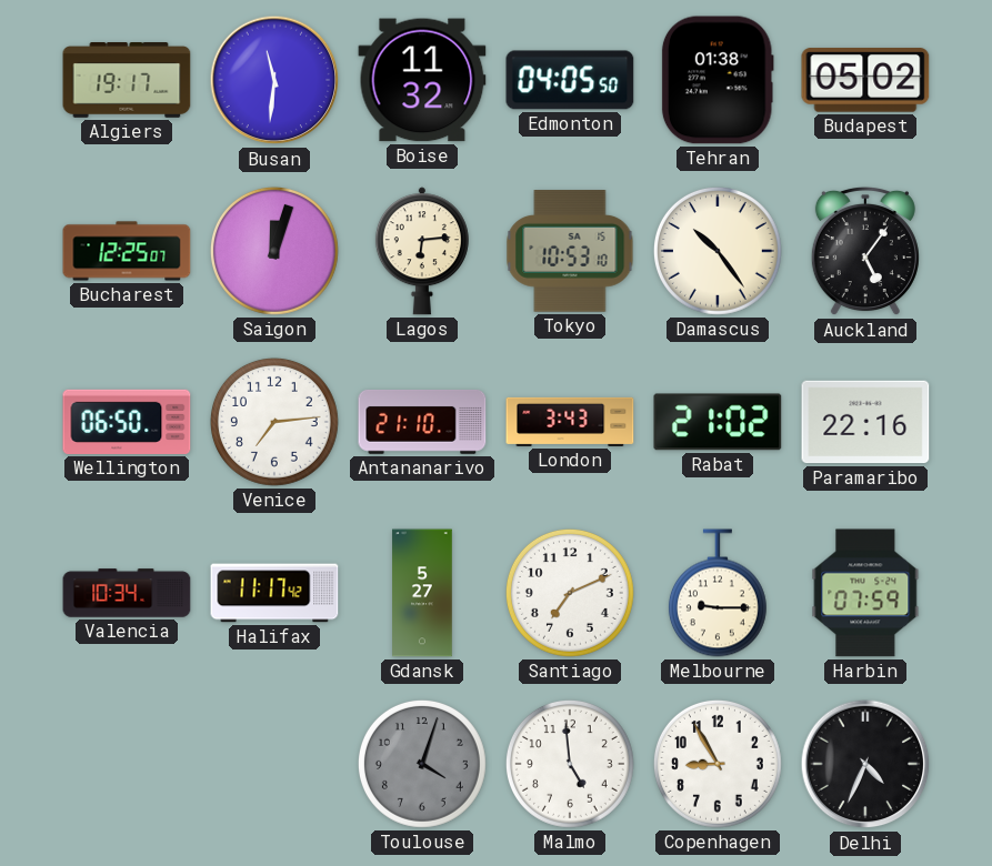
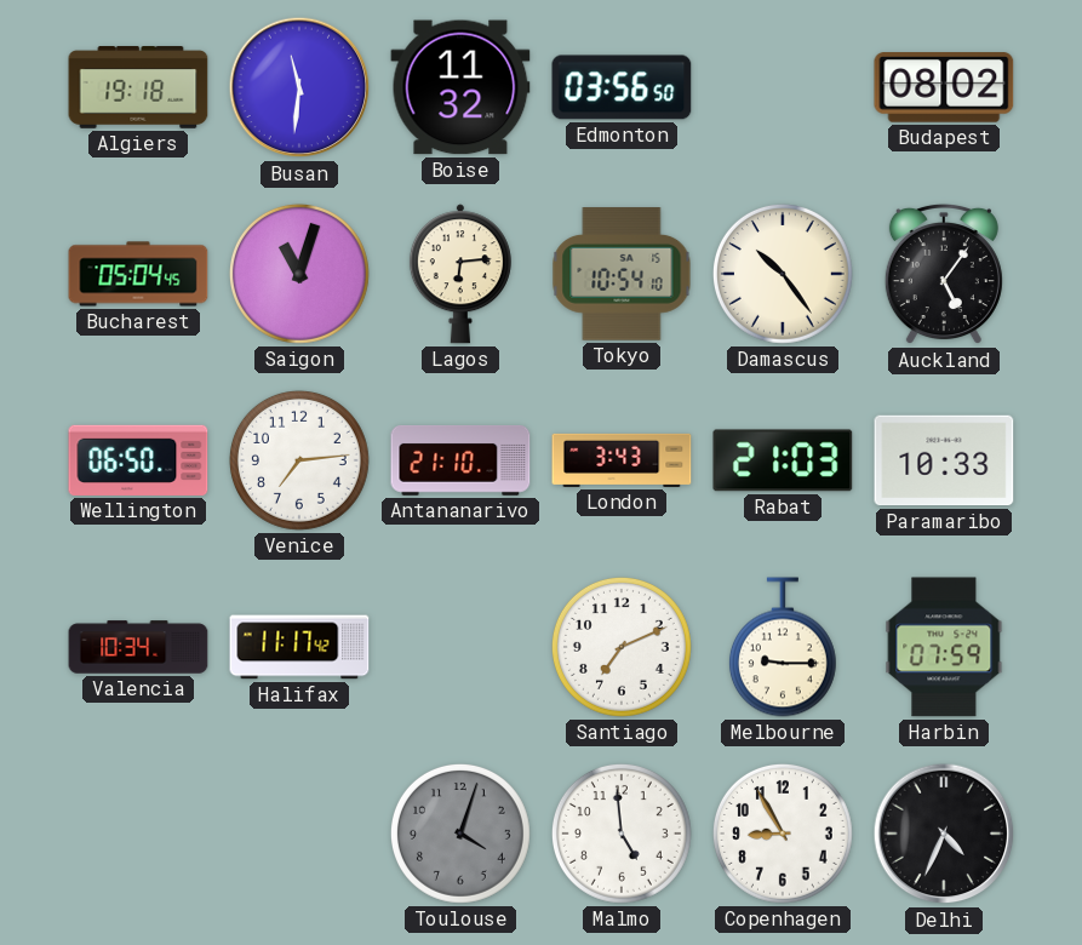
Algiers: 19:17 -> 19:18
Edmonton: 04:05 -> 03:56
Tehran: 01:38 -> none
Budapest: 05:02 -> 08:02
Bucharest: 12:25 -> 05:04
Saigon: 12:03 -> 11:03
Tokyo: 10:53 -> 10:54
Rabat: 21:02 -> 21:03
Paramaribo: 22:16 -> 10:33
Gdansk: 5:27 -> none
